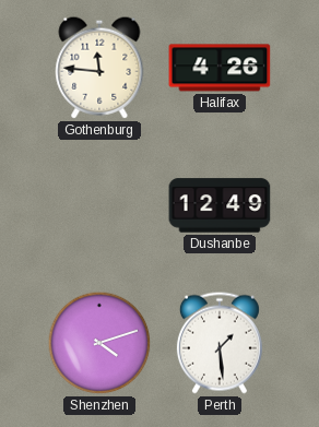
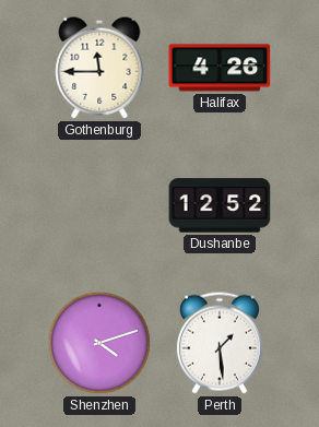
Gothenburg: 11:46 -> 11:45
Dushanbe: 12:49 -> 12:52
